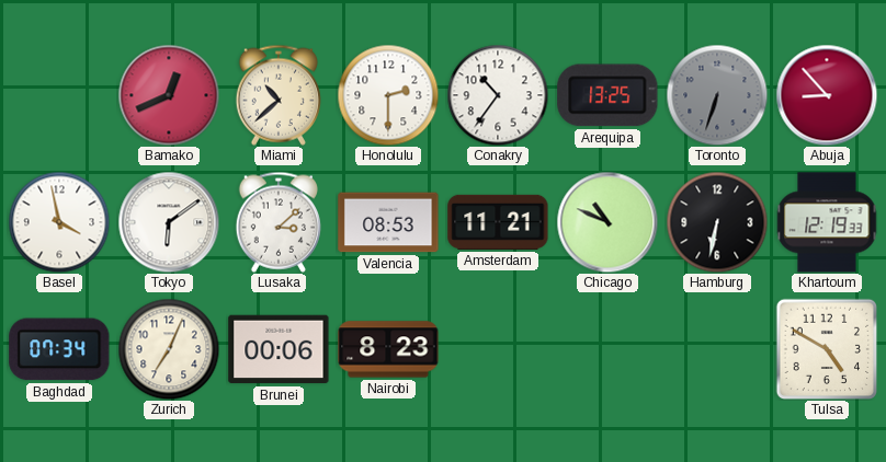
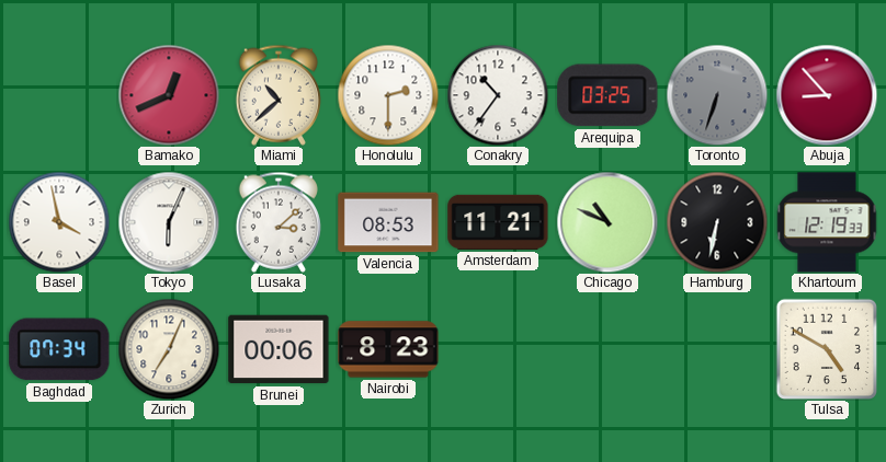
Arequipa: 13:25 -> 03:25
Tokyo: 6:09 -> 6:04
